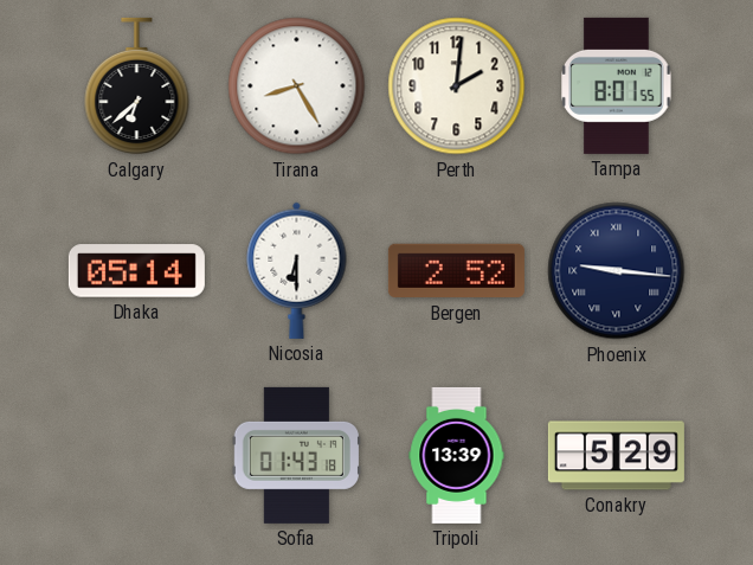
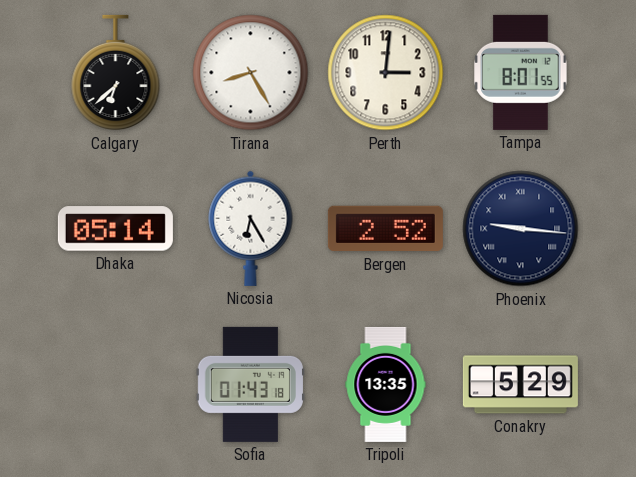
Perth: 2:01 -> 3:01
Nicosia: 6:30 -> 6:25
Tripoli: 13:39 -> 13:35
